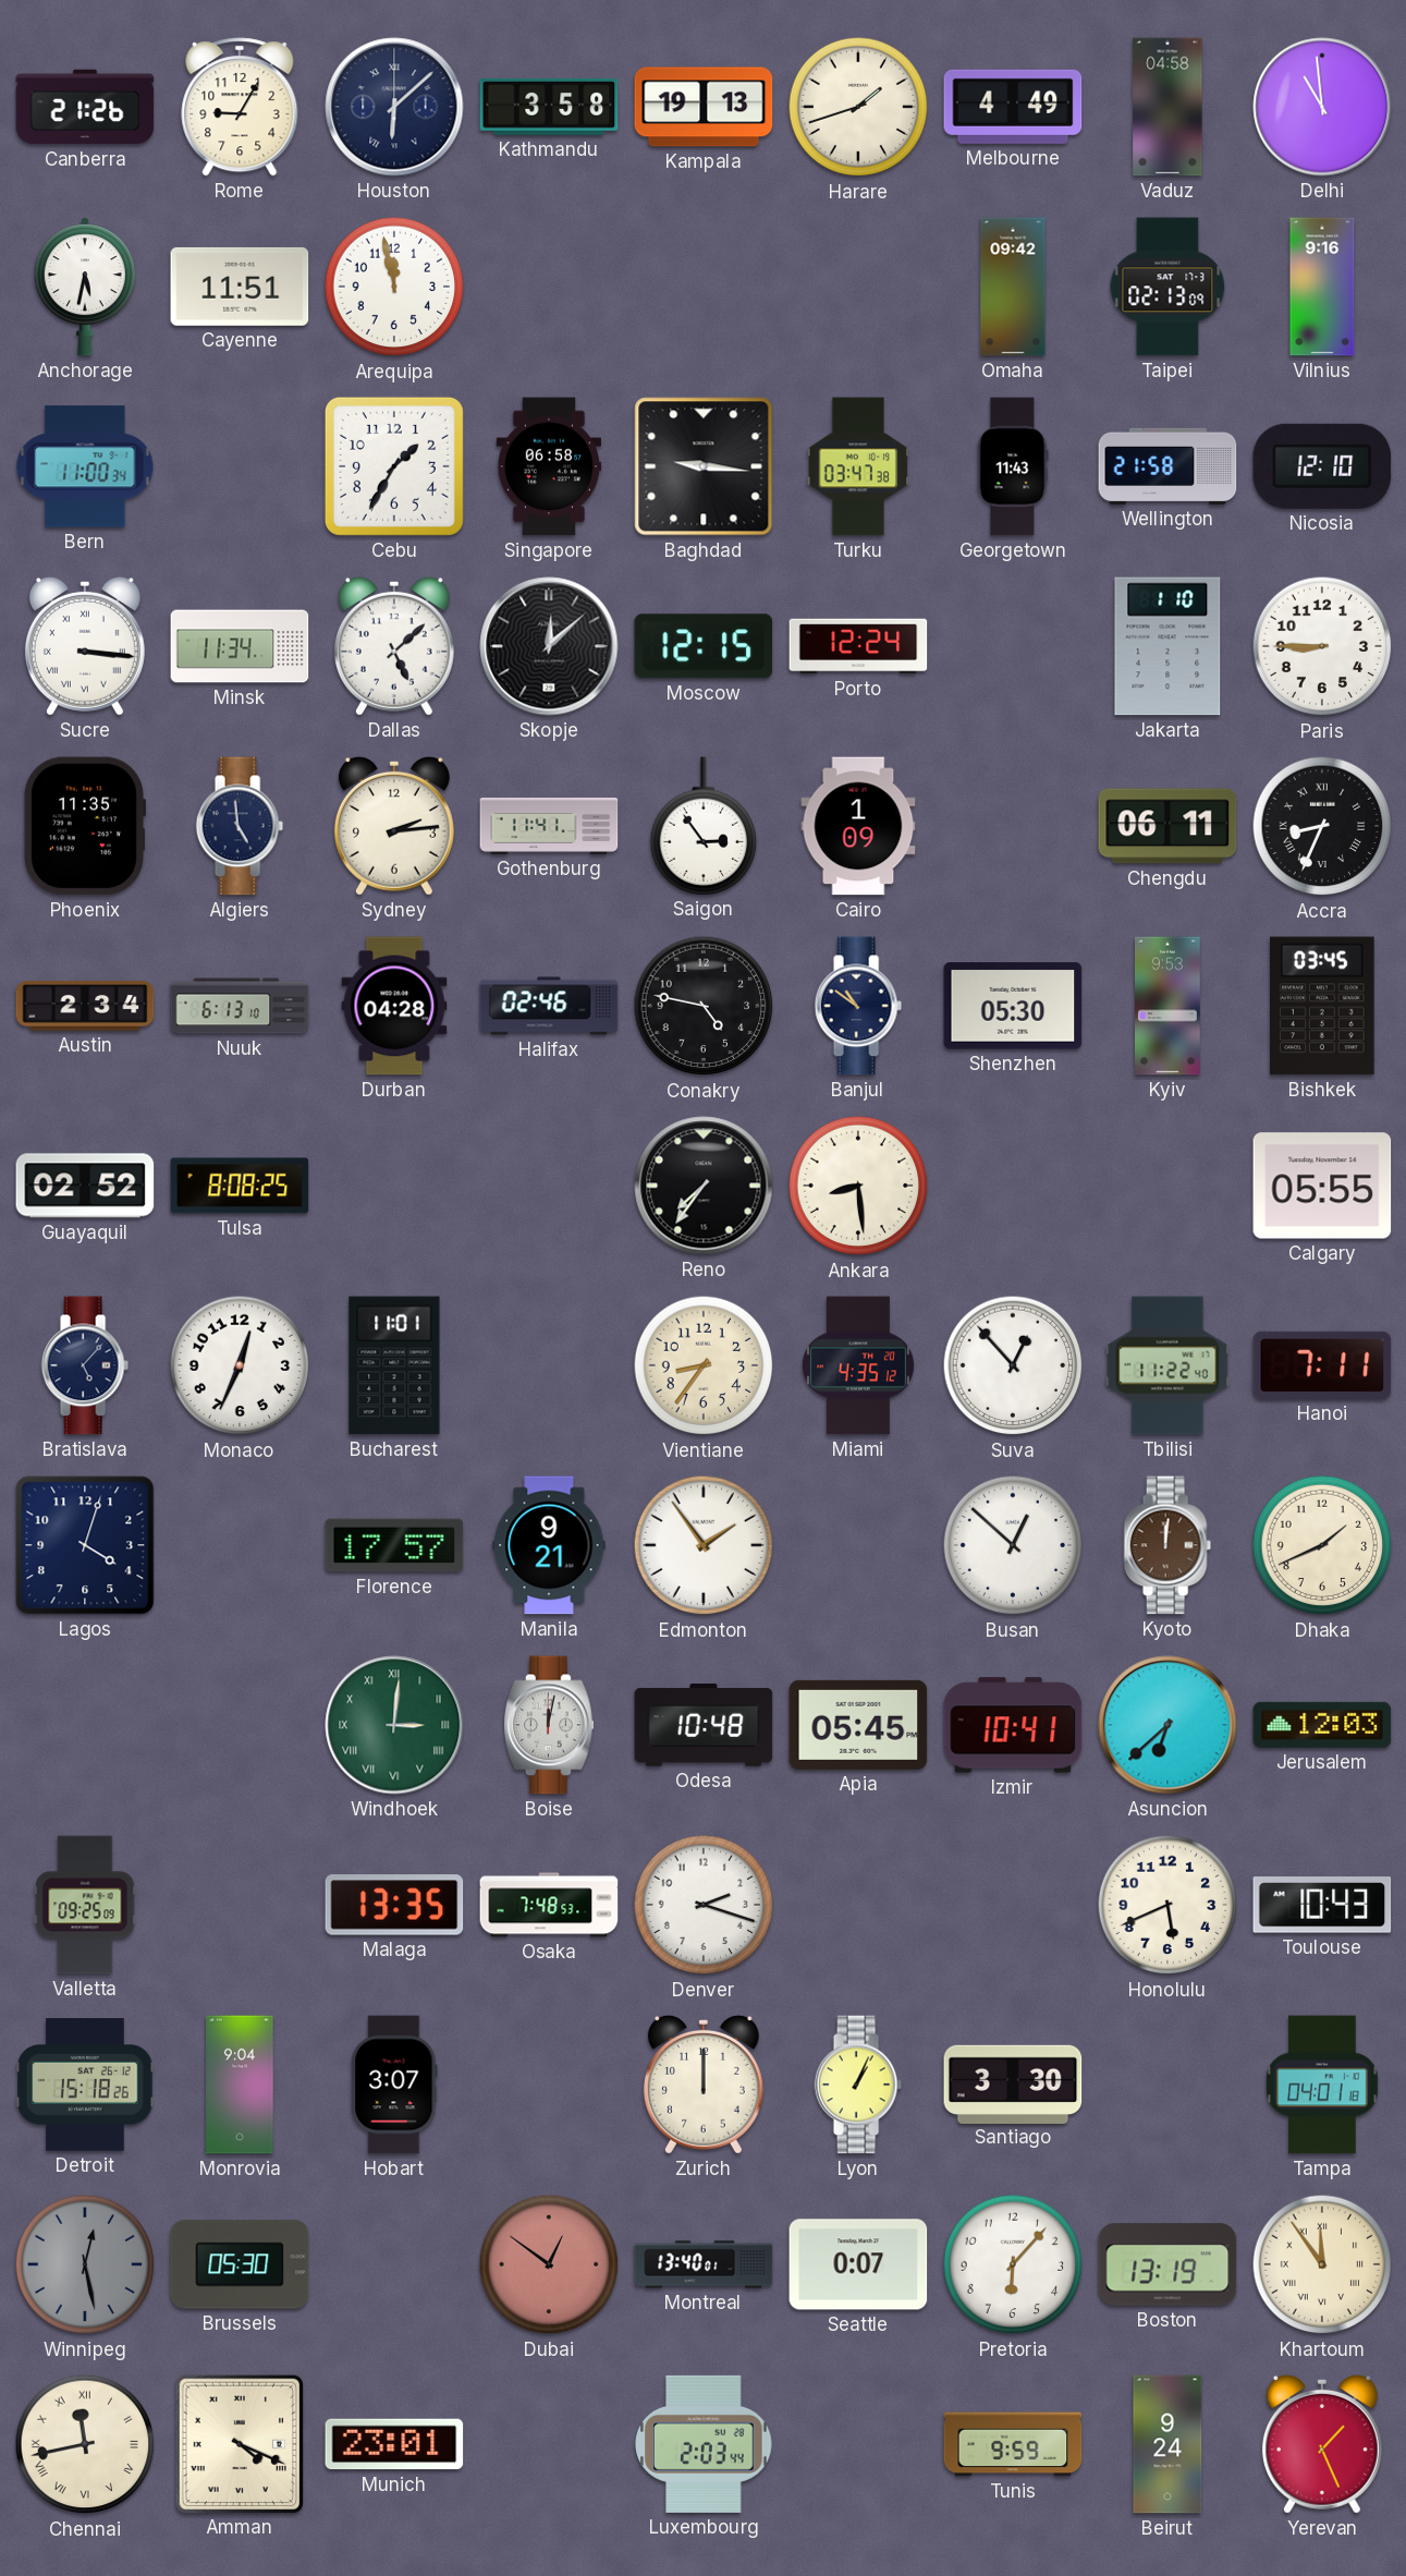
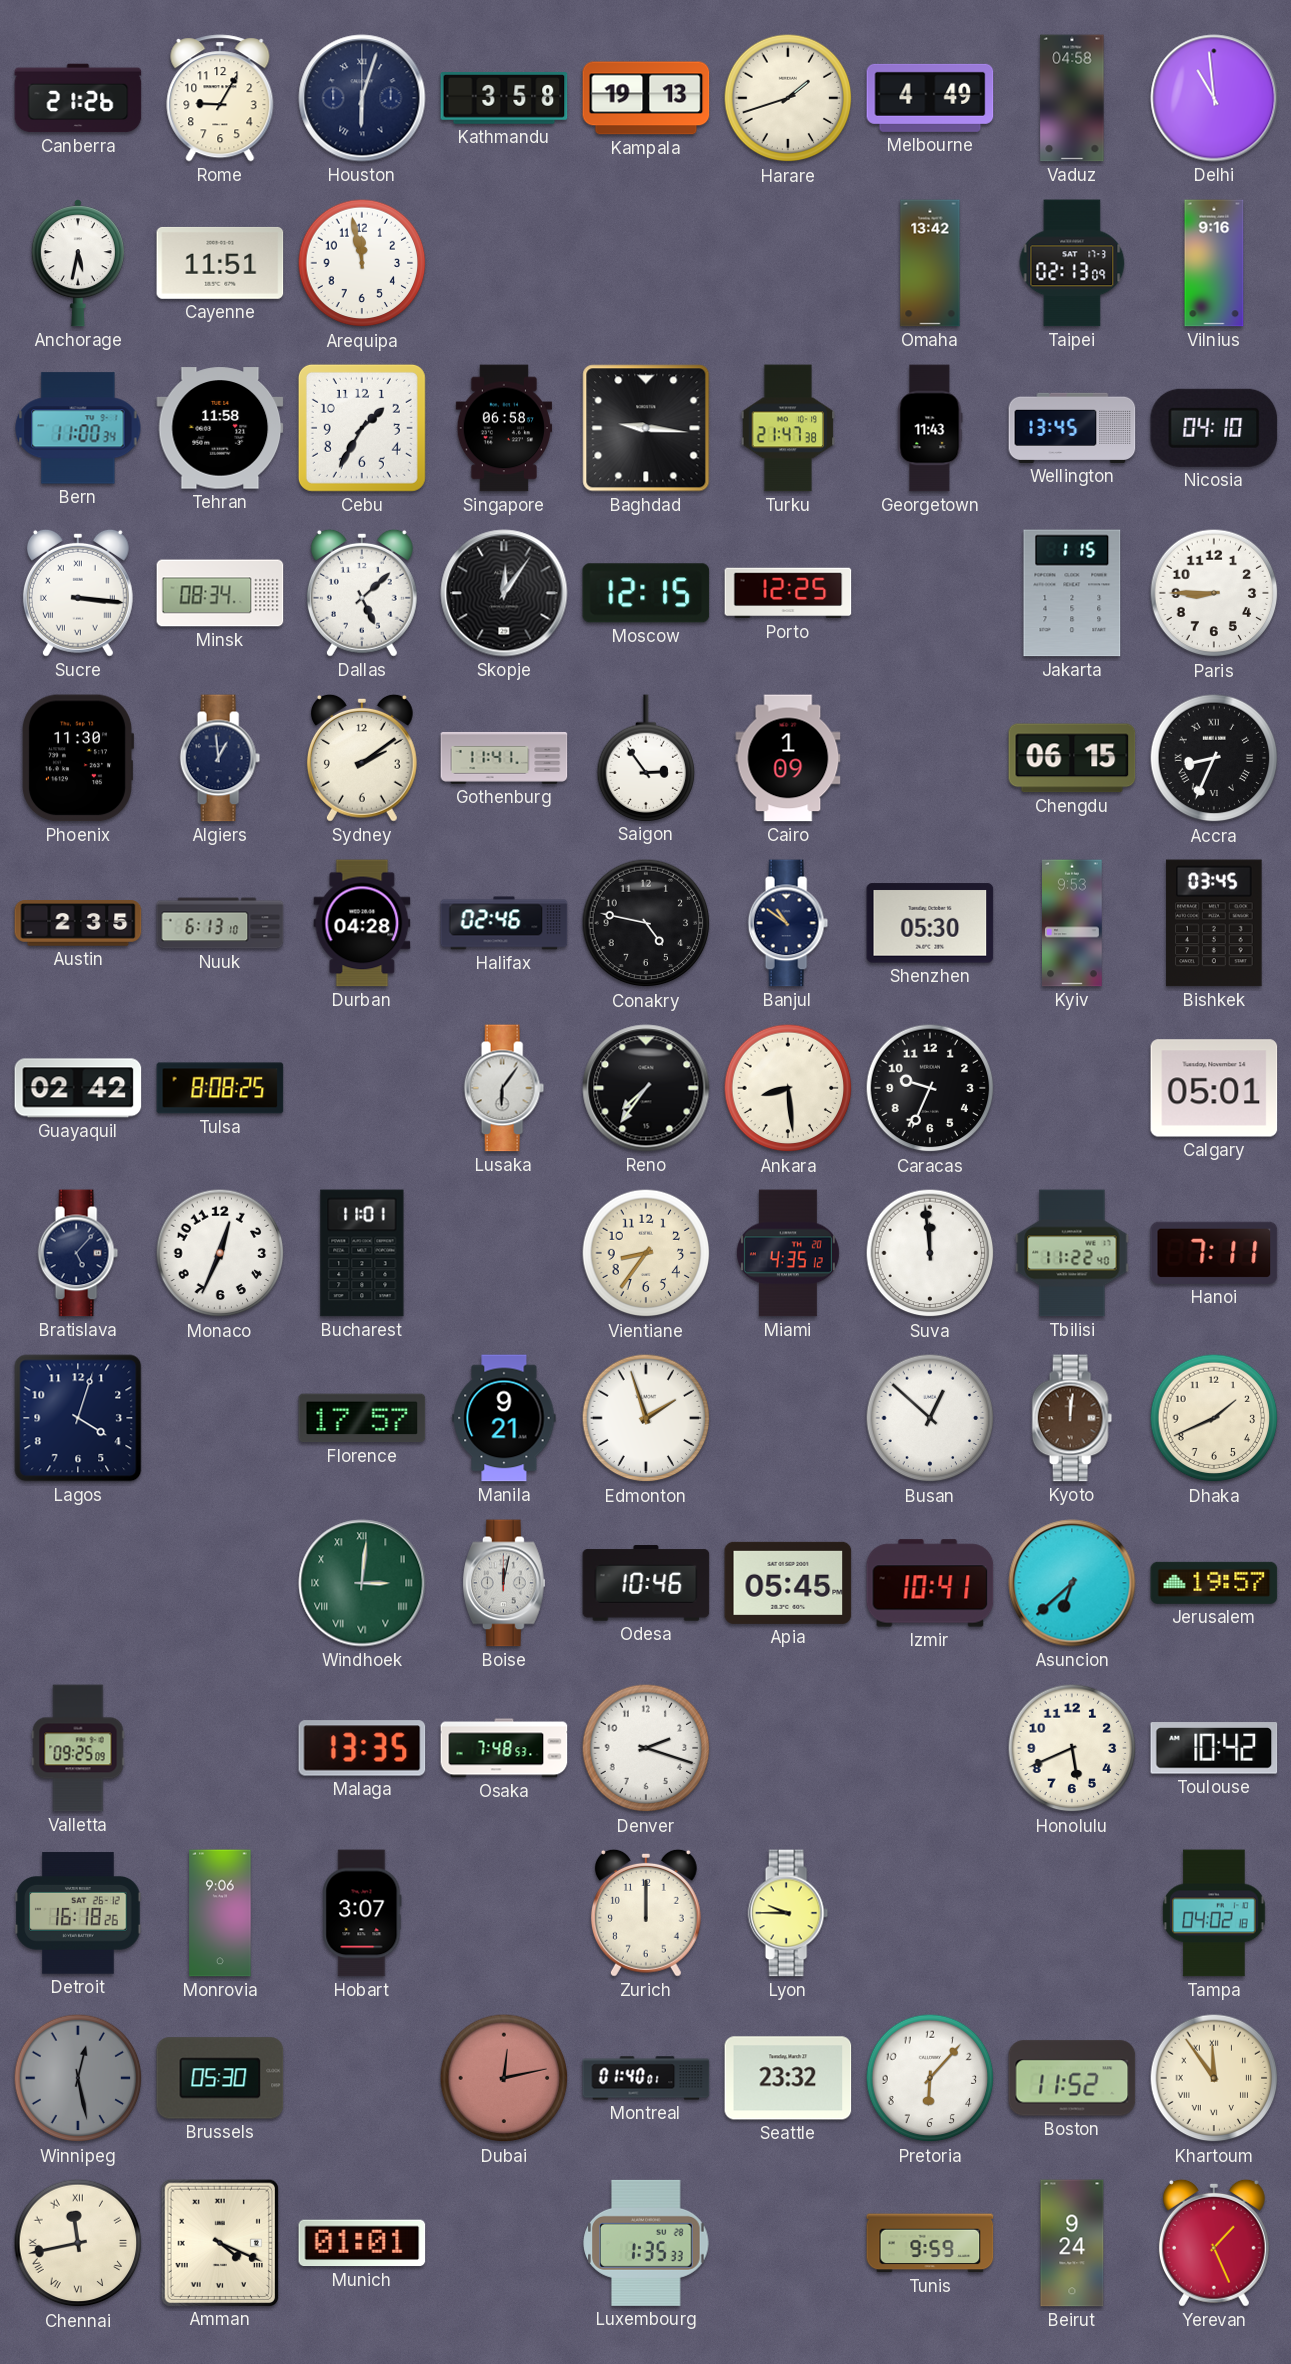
Houston: 6:08 -> 6:03
Omaha: 09:42 -> 13:42
Tehran: none -> 11:58
Turku: 03:47 -> 21:47
Wellington: 21:58 -> 13:45
Nicosia: 12:10 -> 04:10
Minsk: 11:34 -> 08:34
Skopje: 12:08 -> 12:06
Porto: 12:24 -> 12:25
Jakarta: 1:10 -> 1:15
Phoenix: 11:35 -> 11:30
Algiers: 4:59 -> 12:59
Sydney: 2:14 -> 2:09
Chengdu: 06:11 -> 06:15
Austin: 2:34 -> 2:35
Guayaquil: 02:52 -> 02:42
Lusaka: none -> 6:06
Caracas: none -> 9:34
Calgary: 05:55 -> 05:01
Suva: 12:53 -> 11:59
Edmonton: 1:54 -> 1:57
Odesa: 10:48 -> 10:46
Jerusalem: 12:03 -> 19:57
Toulouse: 10:43 -> 10:42
Detroit: 15:18 -> 16:18
Monrovia: 9:04 -> 9:06
Lyon: 1:04 -> 9:45
Santiago: 3:30 -> none
Tampa: 04:01 -> 04:02
Dubai: 12:51 -> 12:13
Montreal: 13:40 -> 01:40
Seattle: 0:07 -> 23:32
Boston: 13:19 -> 11:52
Munich: 23:01 -> 01:01
Luxembourg: 2:03 -> 1:35
